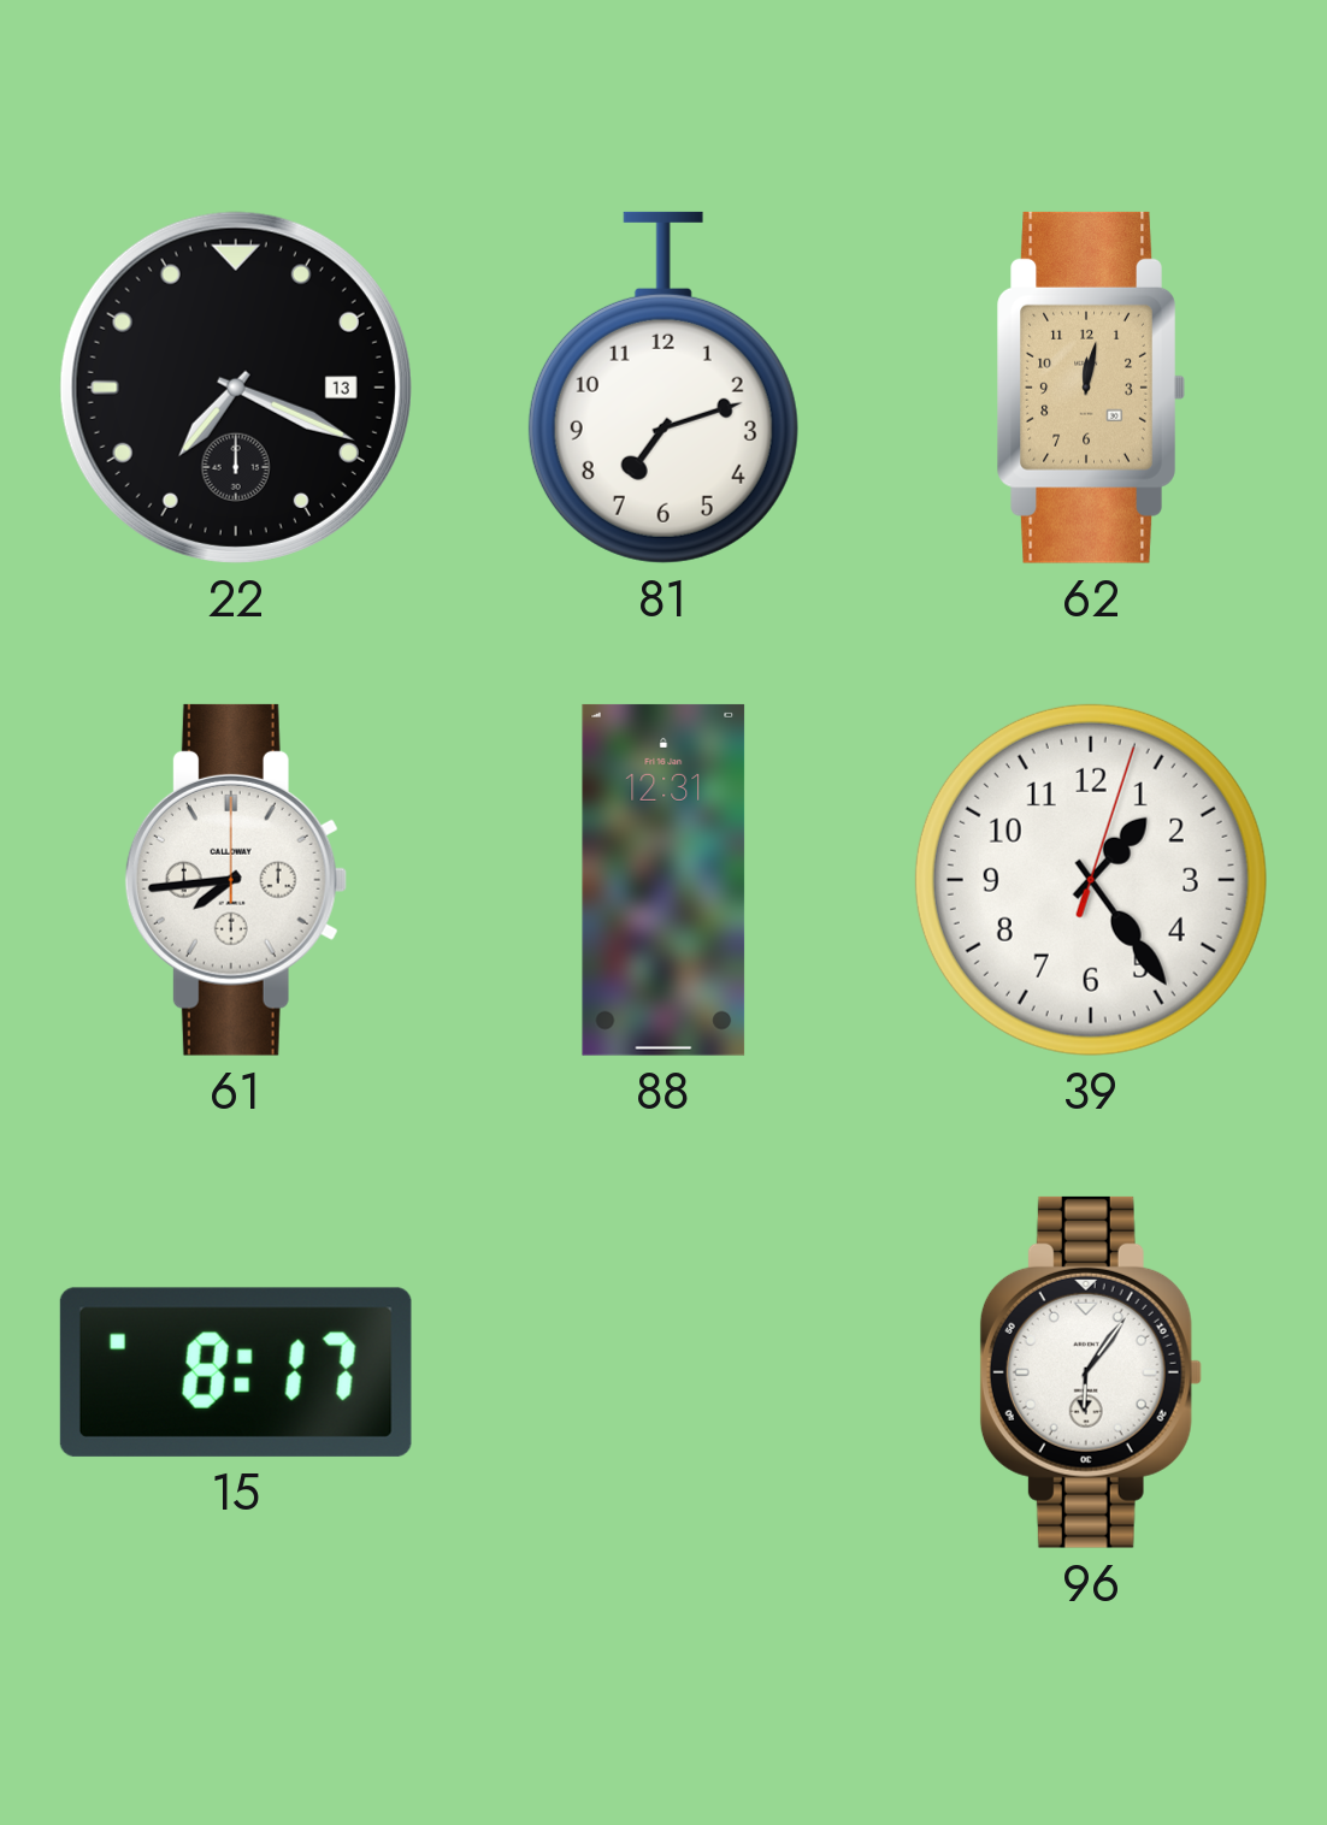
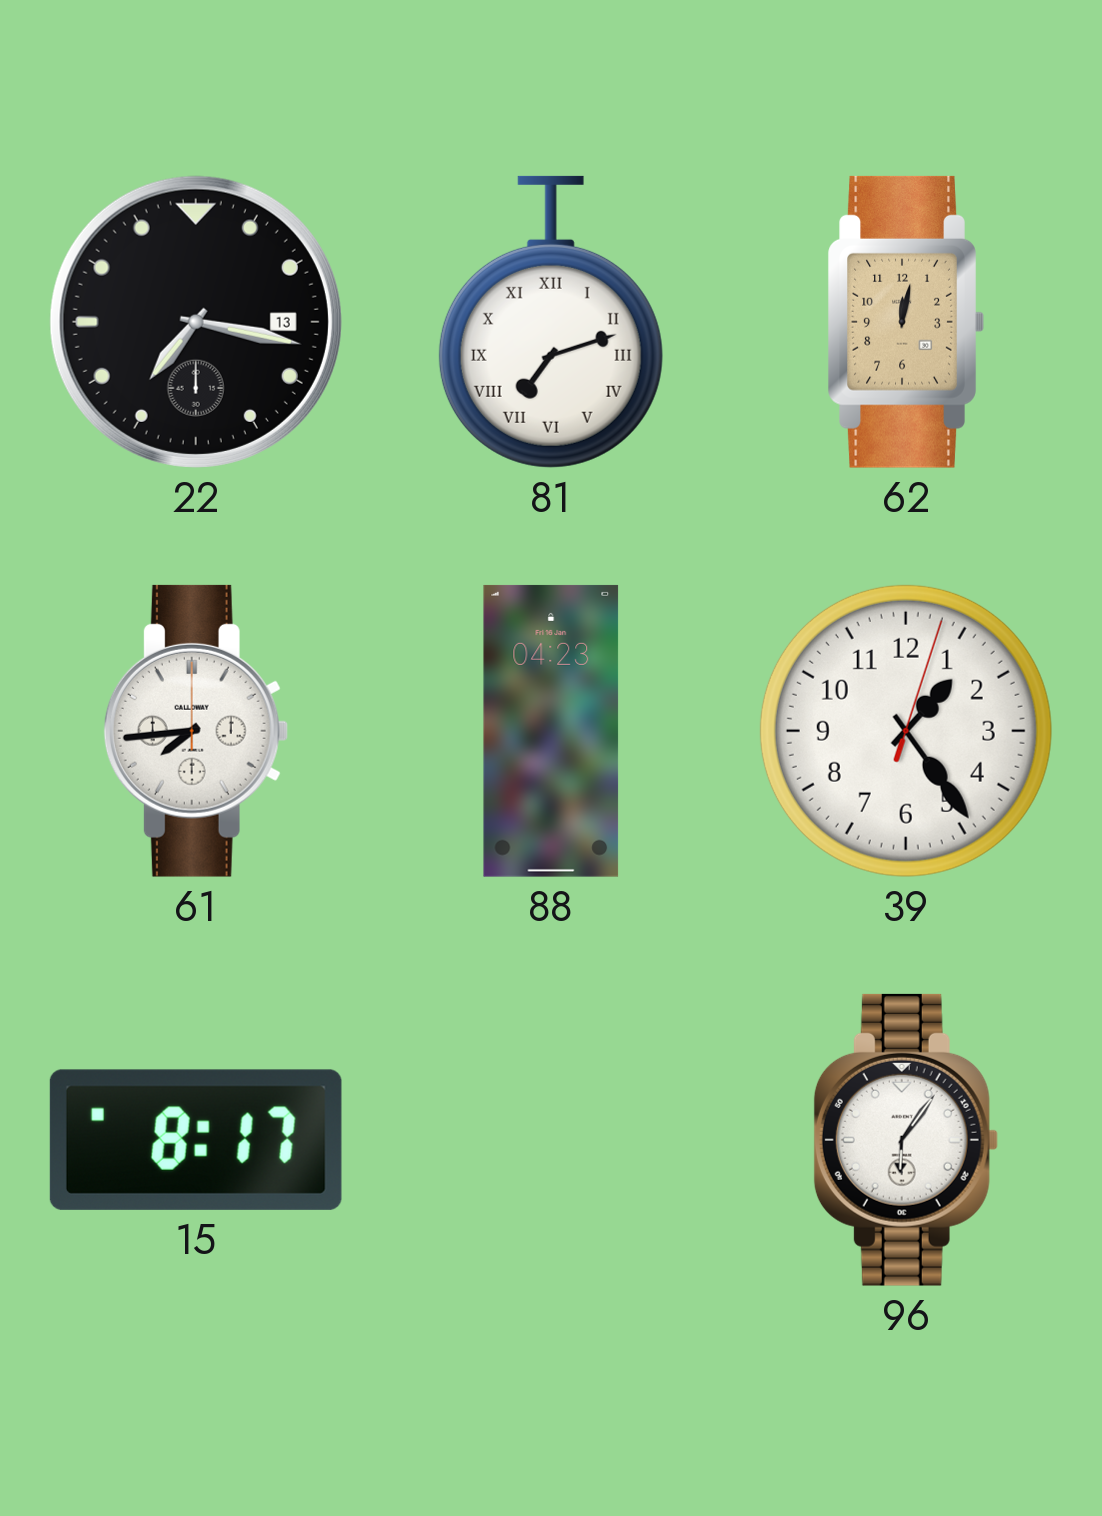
22: 7:19 -> 7:17
81 numerals: Arabic -> Roman
88: 12:31 -> 04:23
